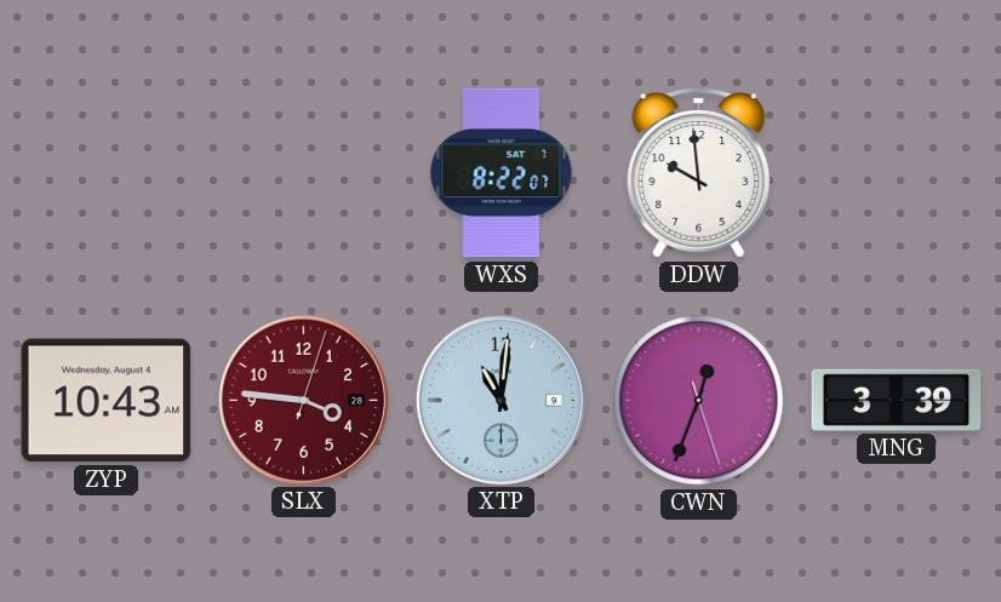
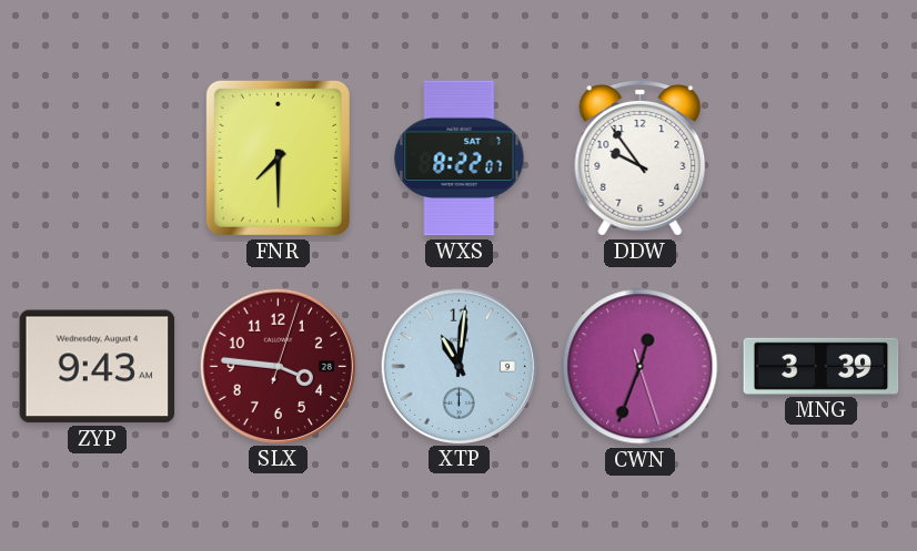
FNR: none -> 7:30
DDW: 9:59 -> 9:54
ZYP: 10:43 -> 9:43
